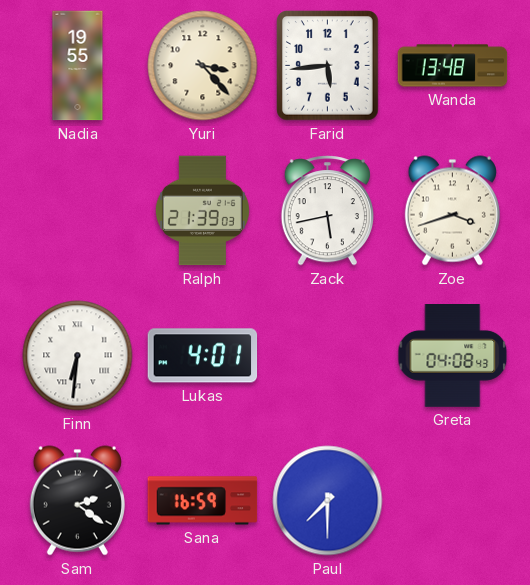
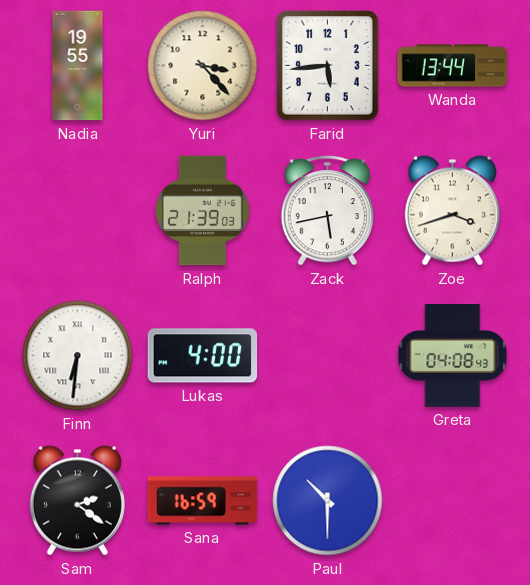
Wanda: 13:48 -> 13:44
Lukas: 4:01 -> 4:00
Paul: 7:30 -> 10:30
